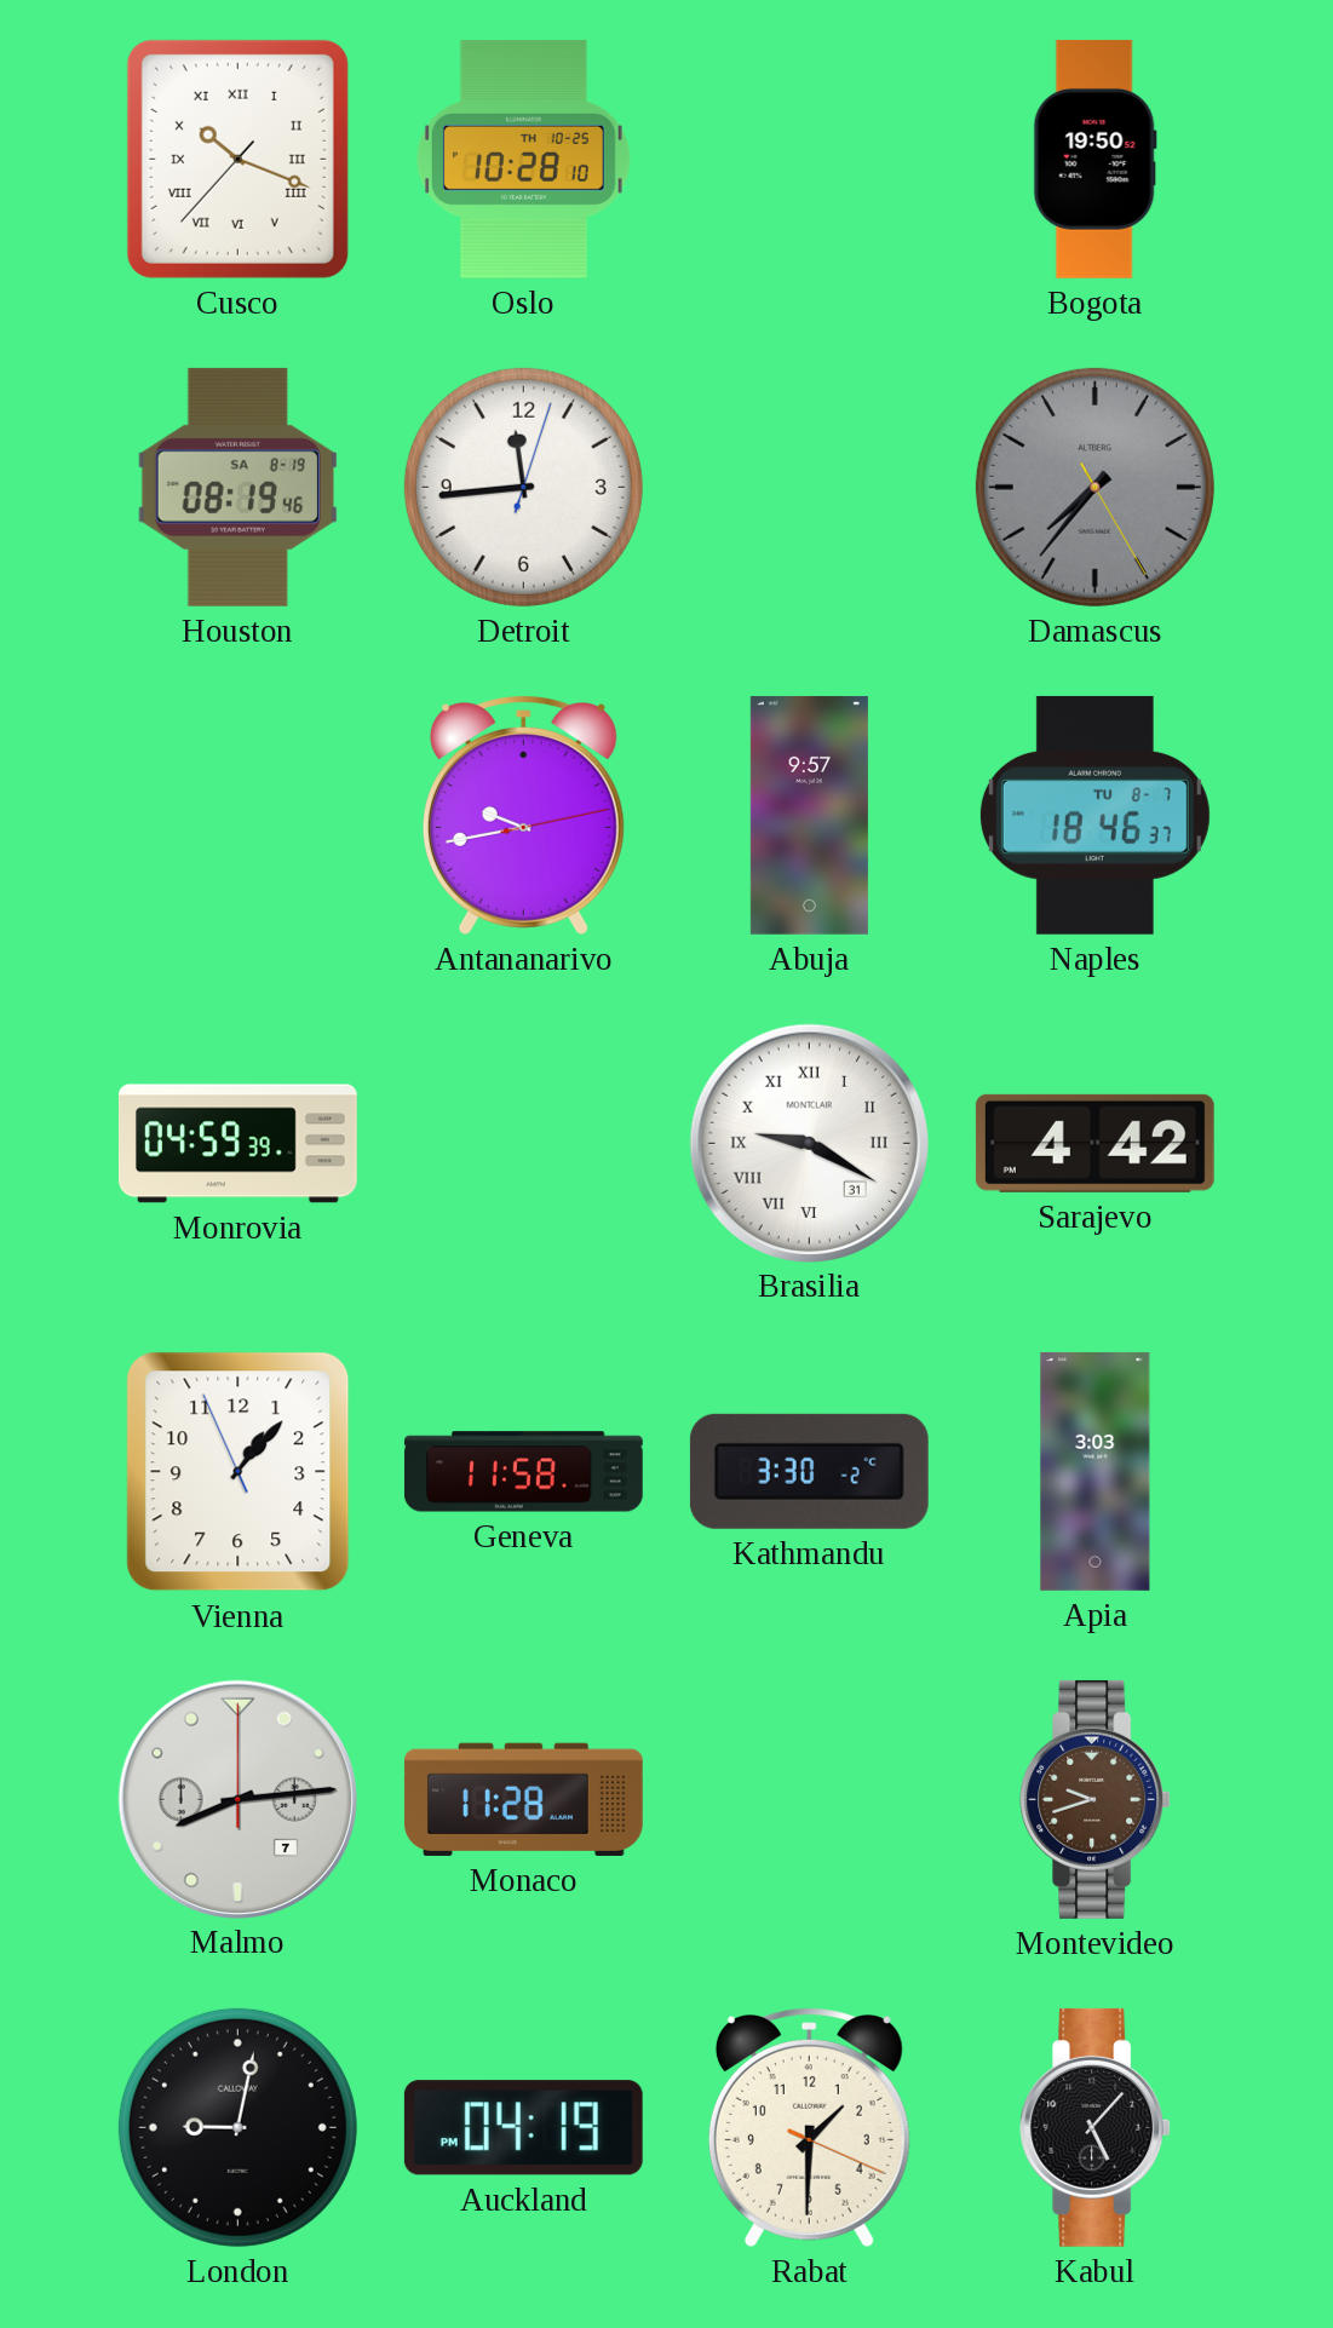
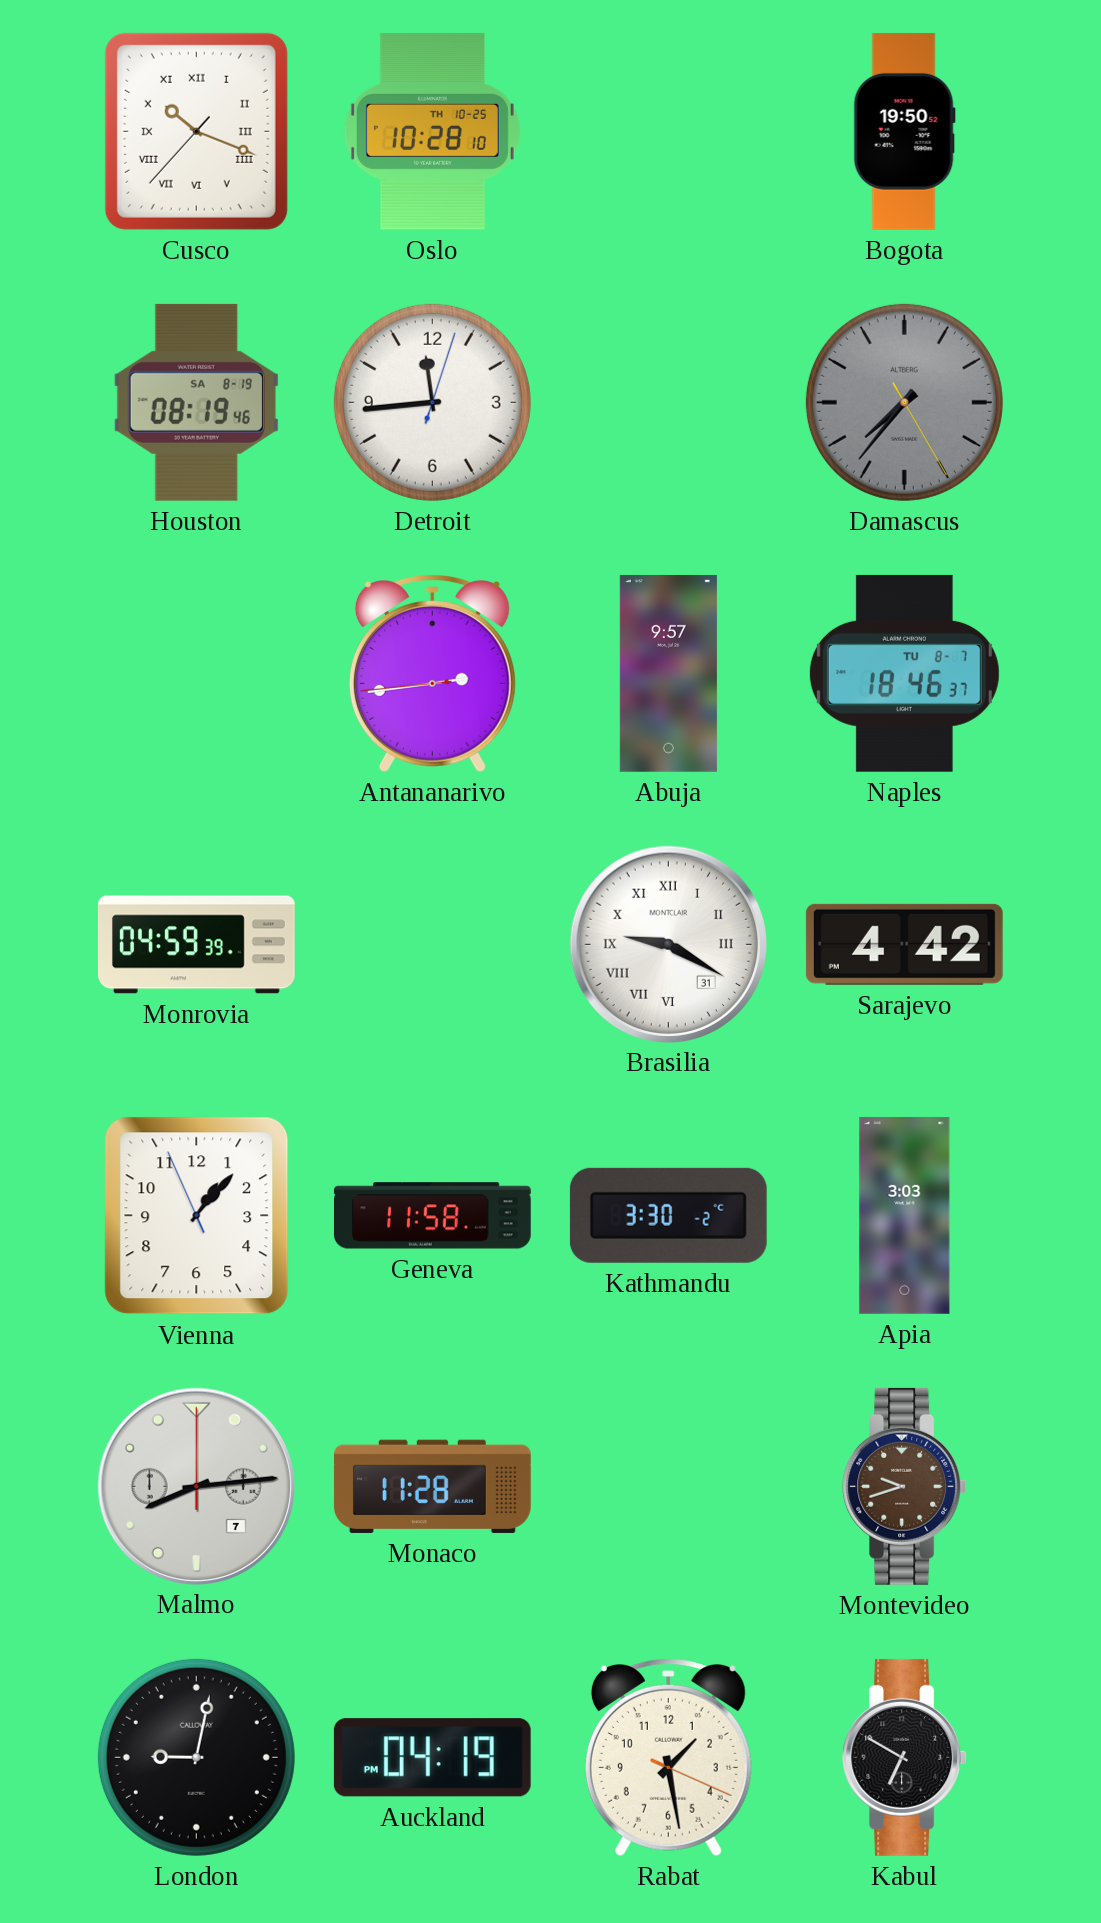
Antananarivo: 9:43 -> 2:43
Rabat: 1:30 -> 1:28
Kabul: 5:07 -> 6:50
